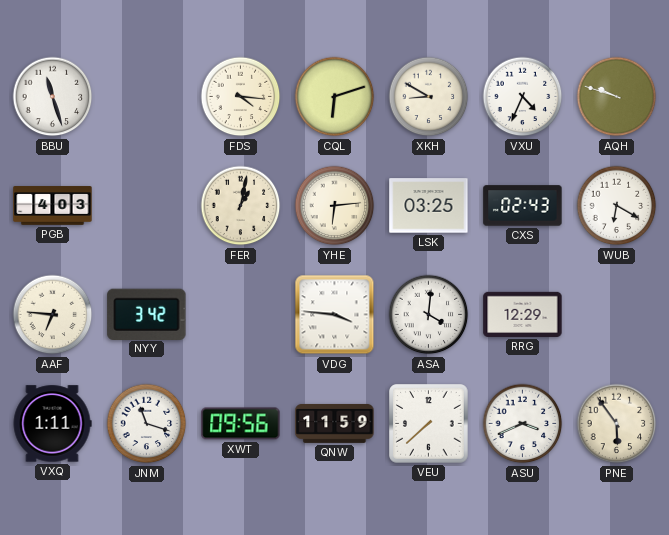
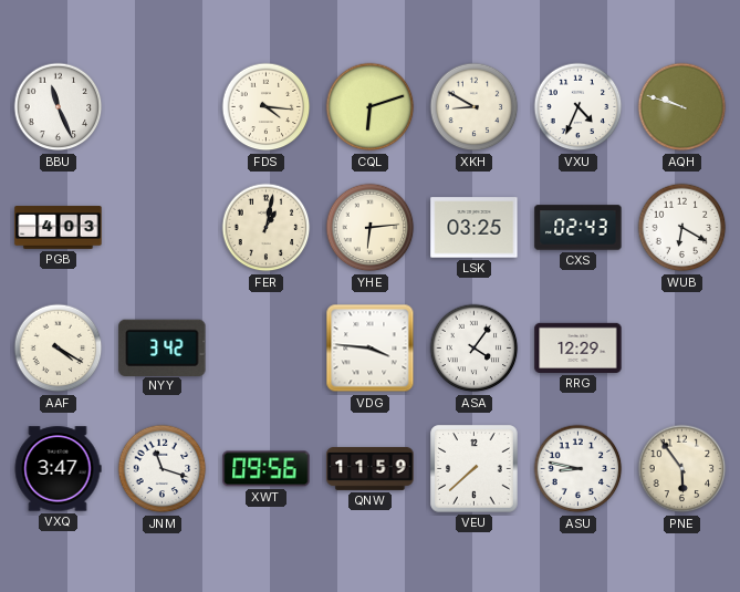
BBU: 11:27 -> 11:26
AAF: 6:46 -> 4:20
ASA: 4:01 -> 4:06
VXQ: 1:11 -> 3:47
ASU: 3:41 -> 8:47
